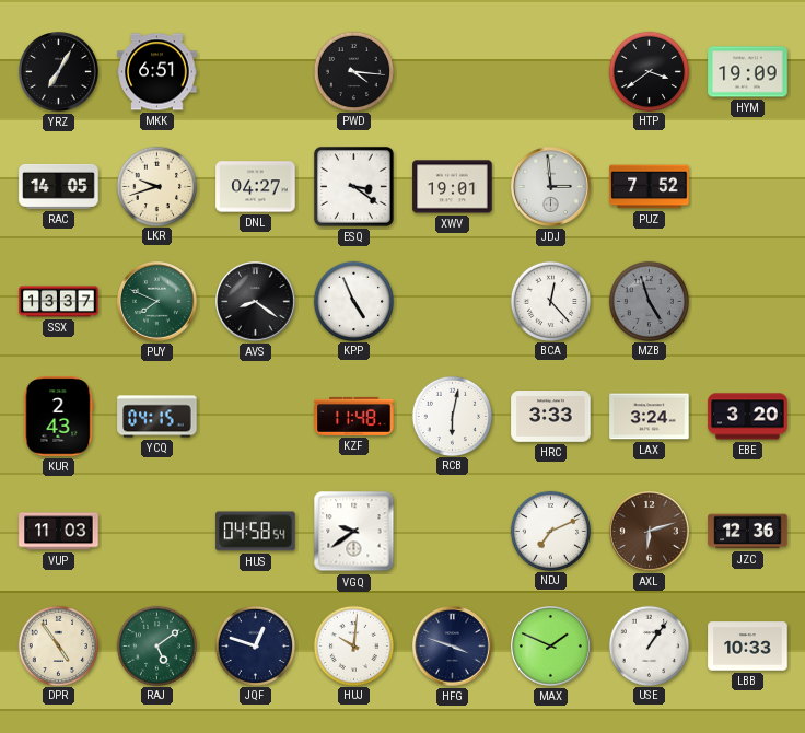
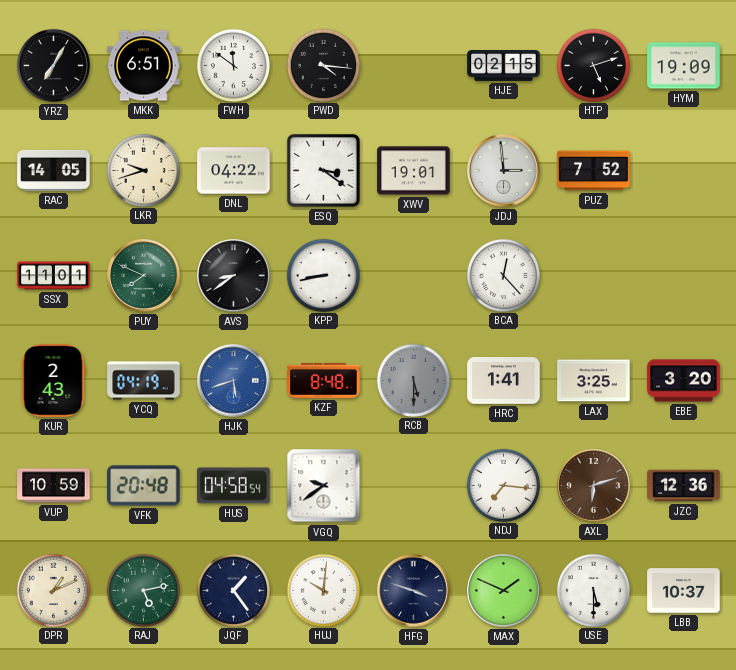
FWH: none -> 11:51
HJE: none -> 02:15
HTP: 3:39 -> 5:12
DNL: 04:27 -> 04:22
SSX: 13:37 -> 11:01
AVS: 8:21 -> 8:39
KPP: 4:56 -> 8:43
MZB: 4:57 -> none
YCQ: 04:15 -> 04:19
HJK: none -> 5:42
KZF: 11:48 -> 8:48
RCB: 6:02 -> 5:30
RCB dial: white -> grey
HRC: 3:33 -> 1:41
LAX: 3:24 -> 3:25
VUP: 11:03 -> 10:59
VFK: none -> 20:48
NDJ: 7:11 -> 7:16
DPR: 4:54 -> 1:11
RAJ: 5:09 -> 5:13
JQF: 12:48 -> 1:24
USE: 1:06 -> 5:30
LBB: 10:33 -> 10:37
